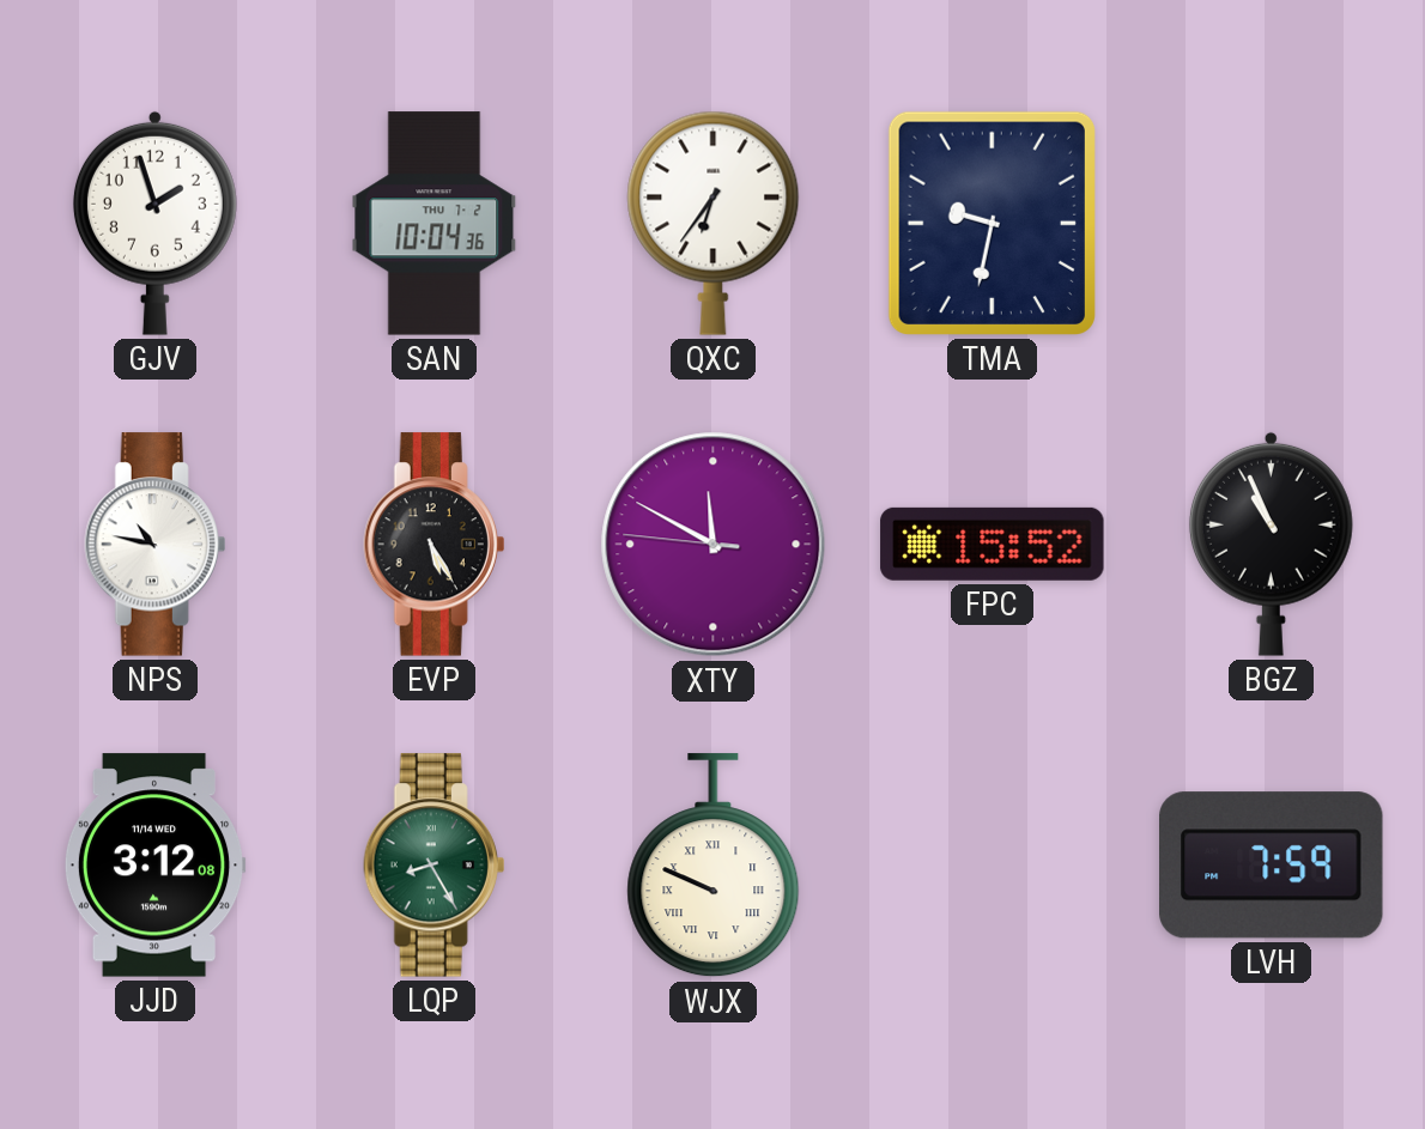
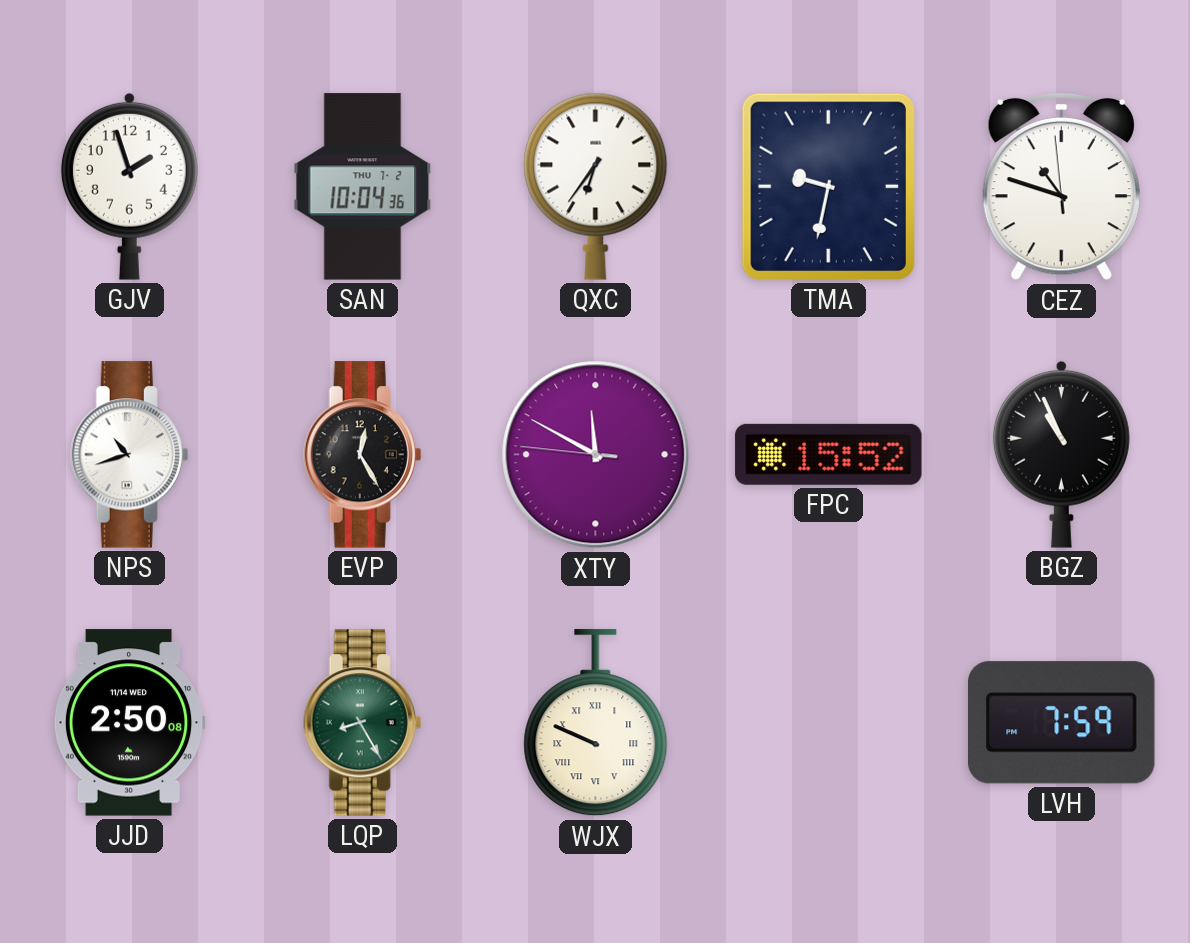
CEZ: none -> 10:47
NPS: 10:47 -> 10:42
EVP: 5:25 -> 12:25
JJD: 3:12 -> 2:50
